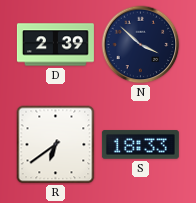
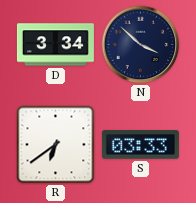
D: 2:39 -> 3:34
S: 18:33 -> 03:33
